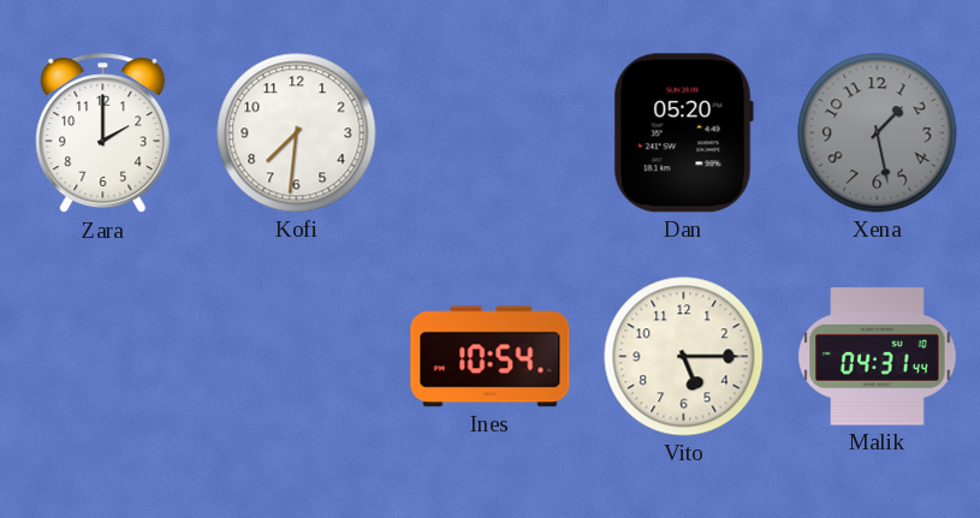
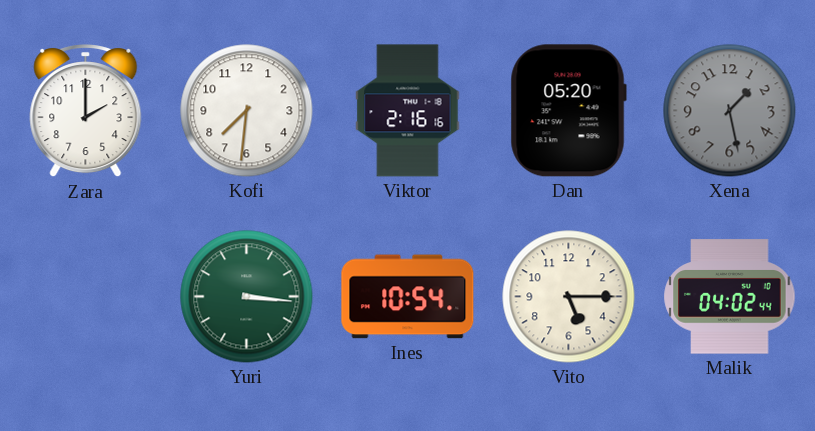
Viktor: none -> 2:16
Yuri: none -> 3:16
Malik: 04:31 -> 04:02
